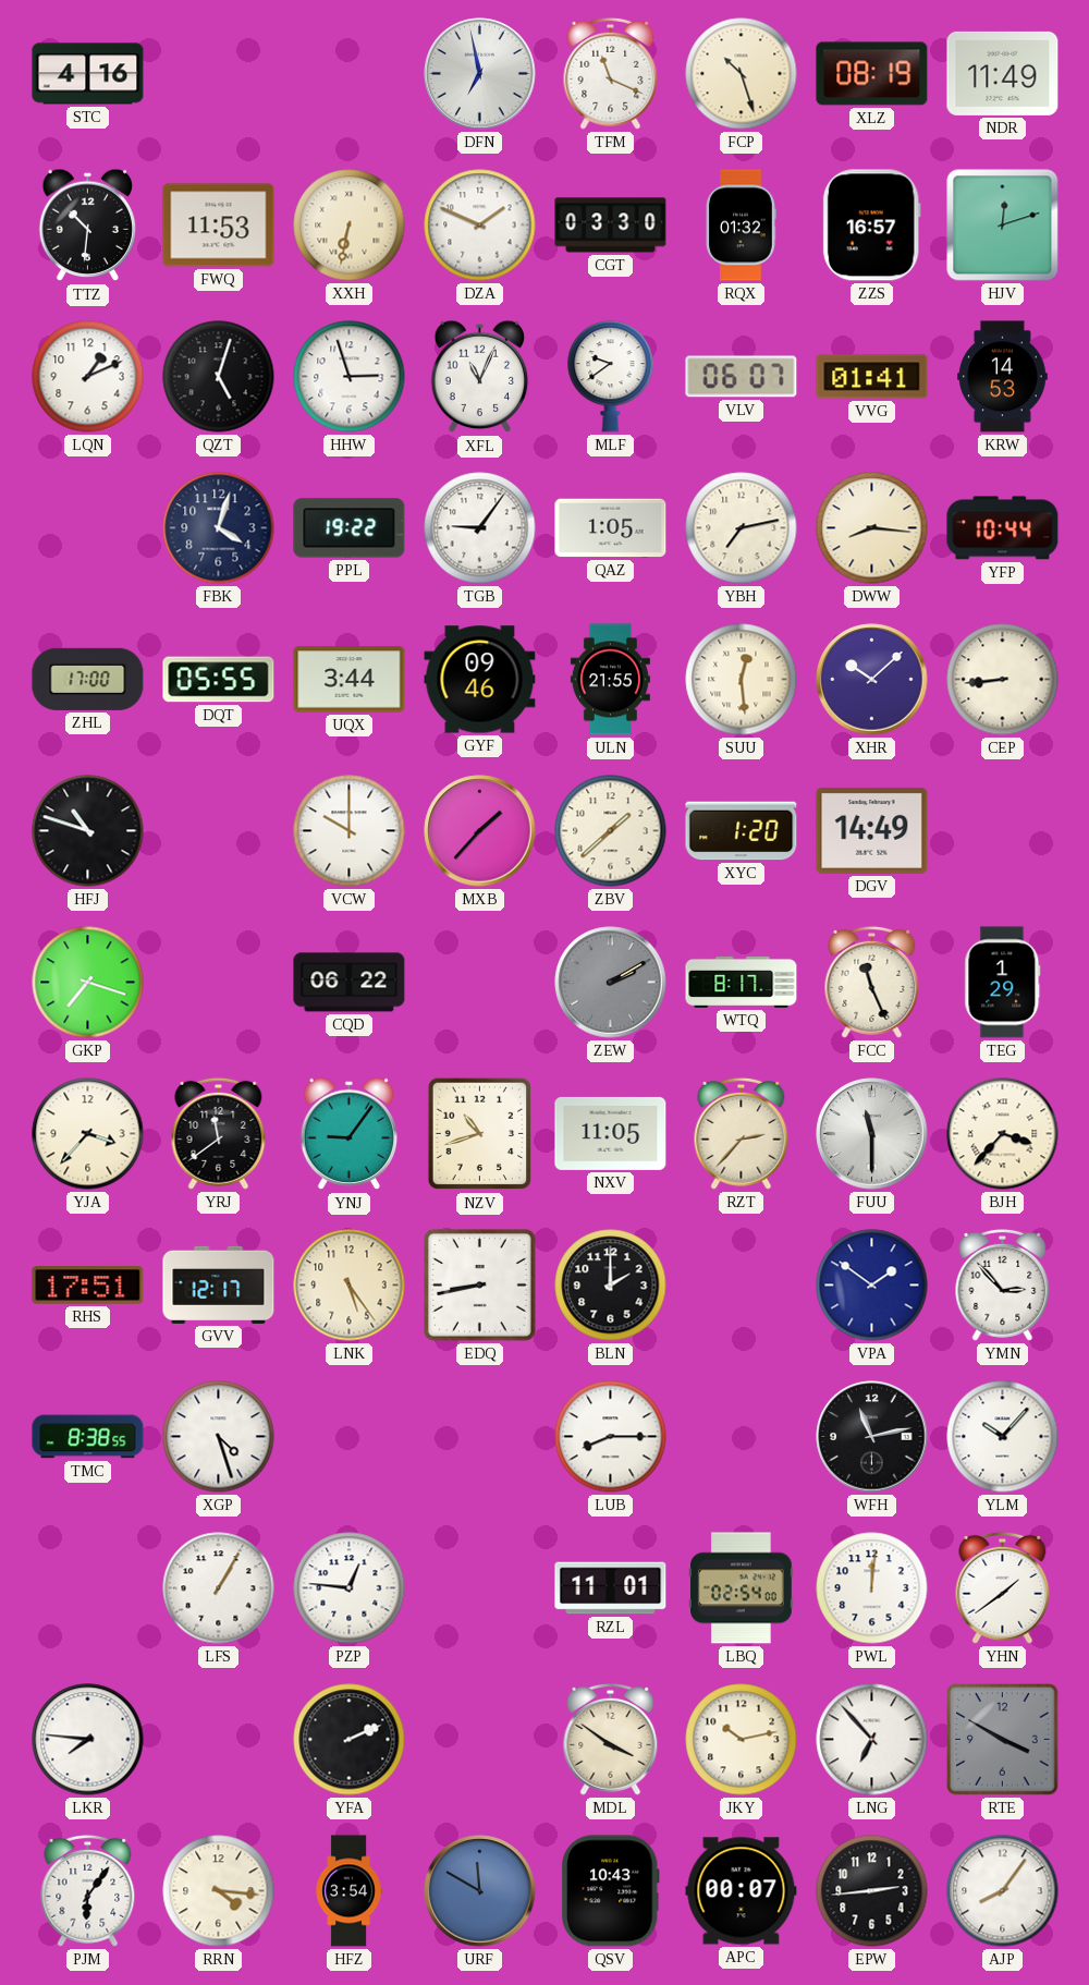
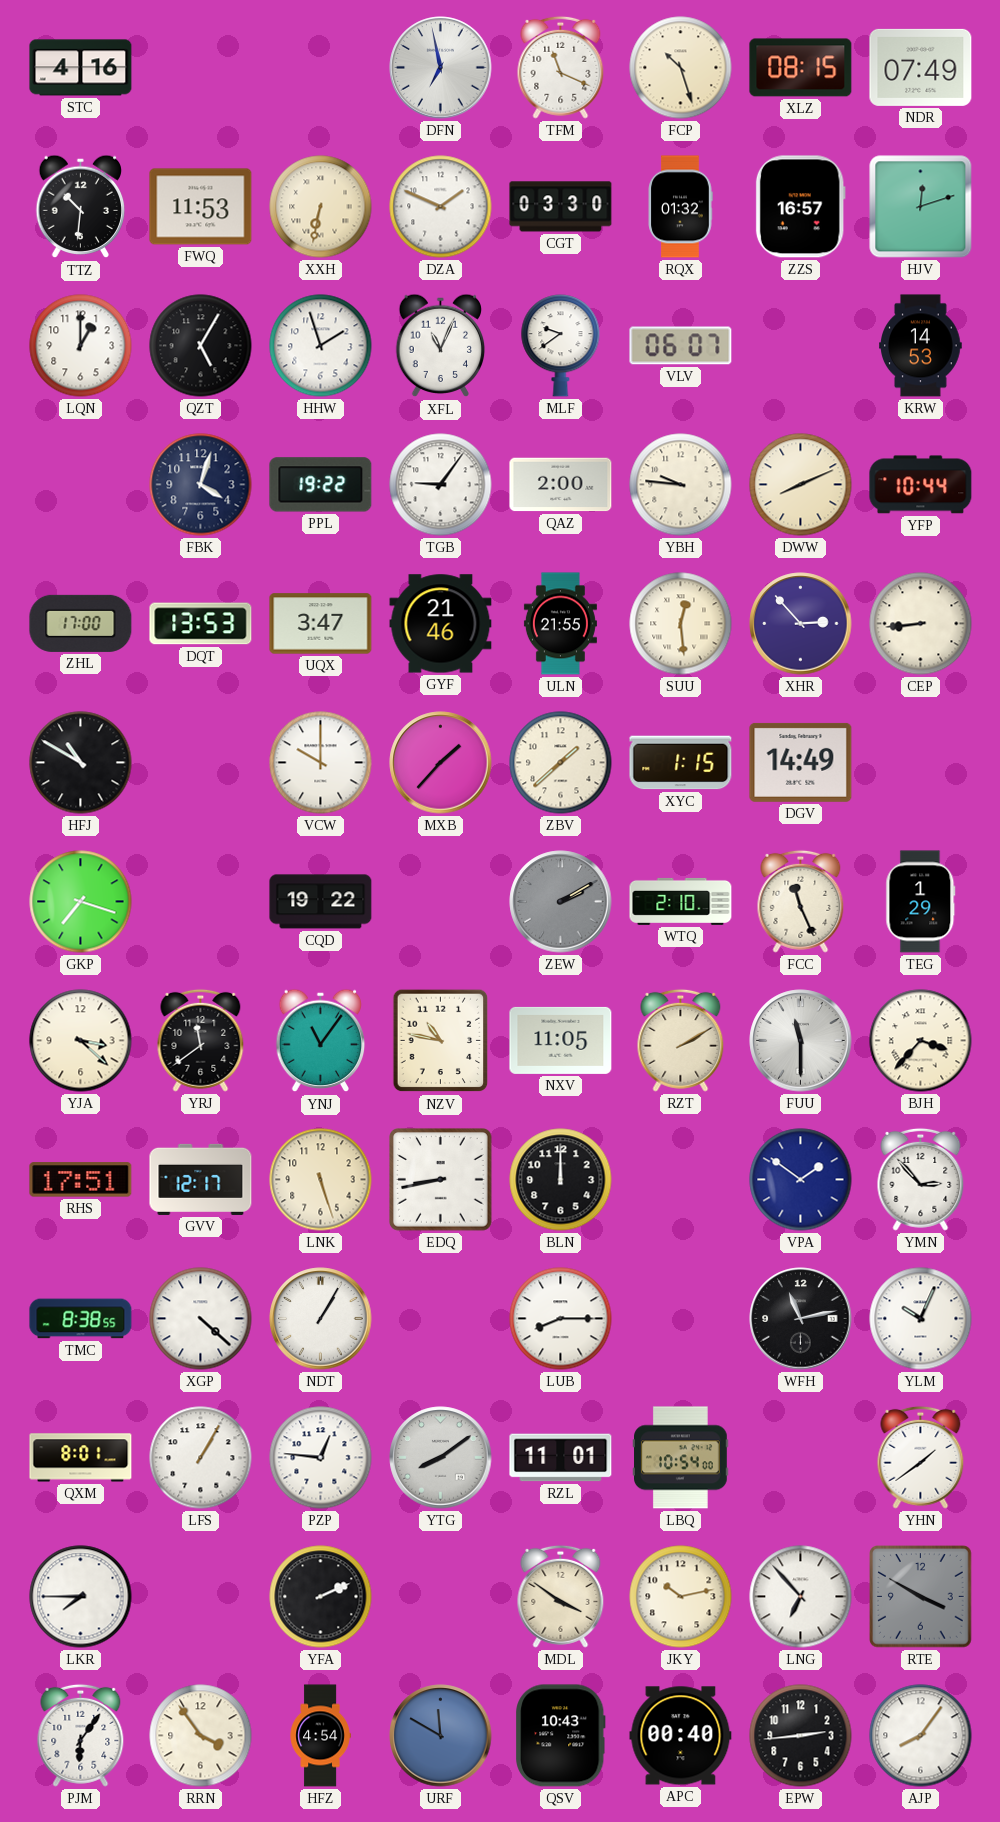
XLZ: 08:19 -> 08:15
NDR: 11:49 -> 07:49
LQN: 1:11 -> 1:00
QZT: 5:03 -> 5:05
HHW: 2:57 -> 1:57
VVG: 01:41 -> none
QAZ: 1:05 -> 2:00
YBH: 7:13 -> 9:46
DWW: 8:16 -> 8:11
DQT: 05:55 -> 13:53
UQX: 3:44 -> 3:47
GYF: 09:46 -> 21:46
XHR: 10:08 -> 2:53
HFJ: 10:48 -> 10:50
XYC: 1:20 -> 1:15
CQD: 06:22 -> 19:22
WTQ: 8:17 -> 2:10
YJA: 3:37 -> 3:22
YNJ: 9:06 -> 11:06
NZV: 10:42 -> 10:47
RZT: 2:37 -> 2:10
LNK: 5:24 -> 5:27
BLN: 2:00 -> 12:00
XGP: 4:27 -> 4:22
NDT: none -> 1:05
YLM: 10:07 -> 10:04
QXM: none -> 8:01
YTG: none -> 8:09
LBQ: 02:54 -> 10:54
PWL: 12:01 -> none
LKR: 7:46 -> 7:45
RRN: 4:16 -> 3:54
HFZ: 3:54 -> 4:54
APC: 00:07 -> 00:40
